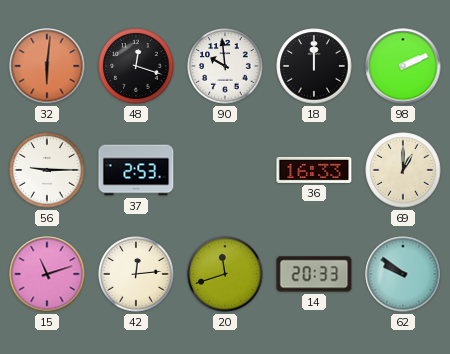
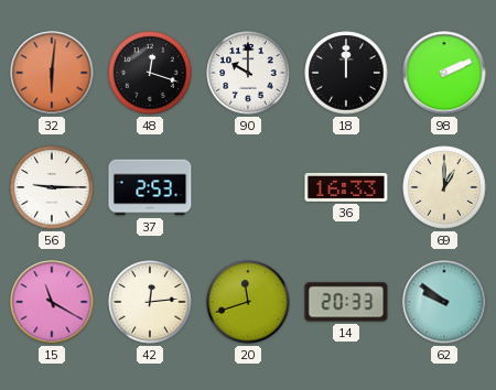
90: 9:59 -> 10:00
15: 11:12 -> 11:20
